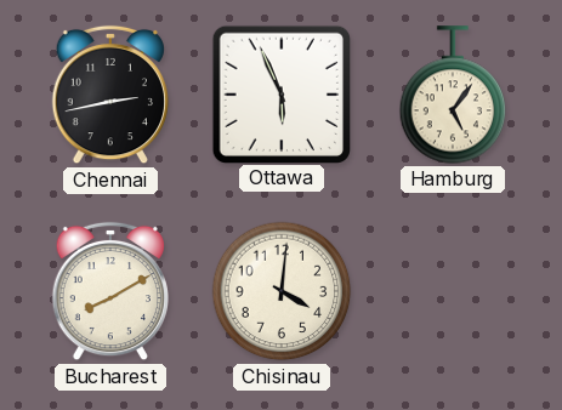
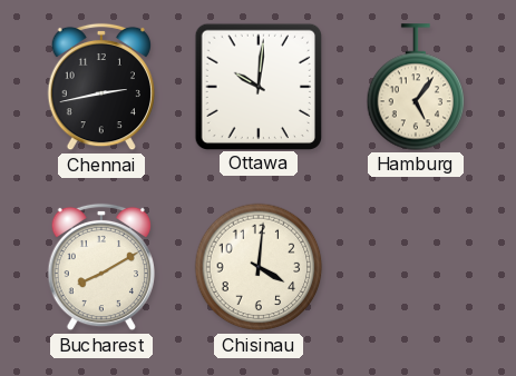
Ottawa: 5:56 -> 10:01
